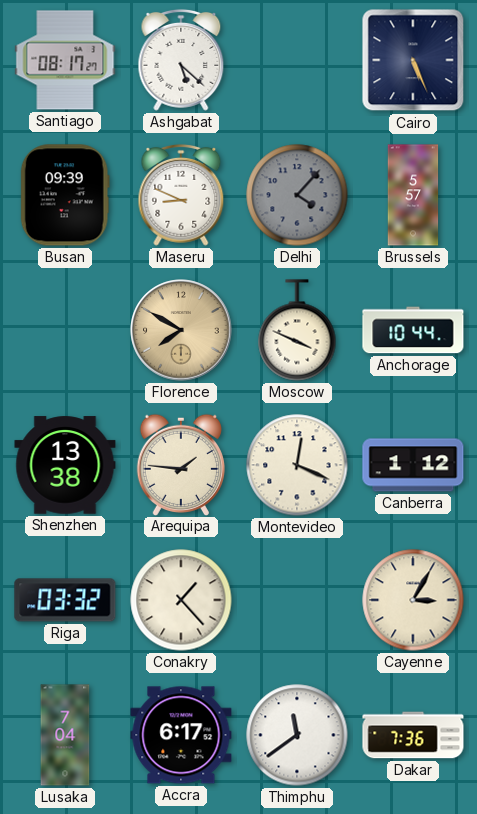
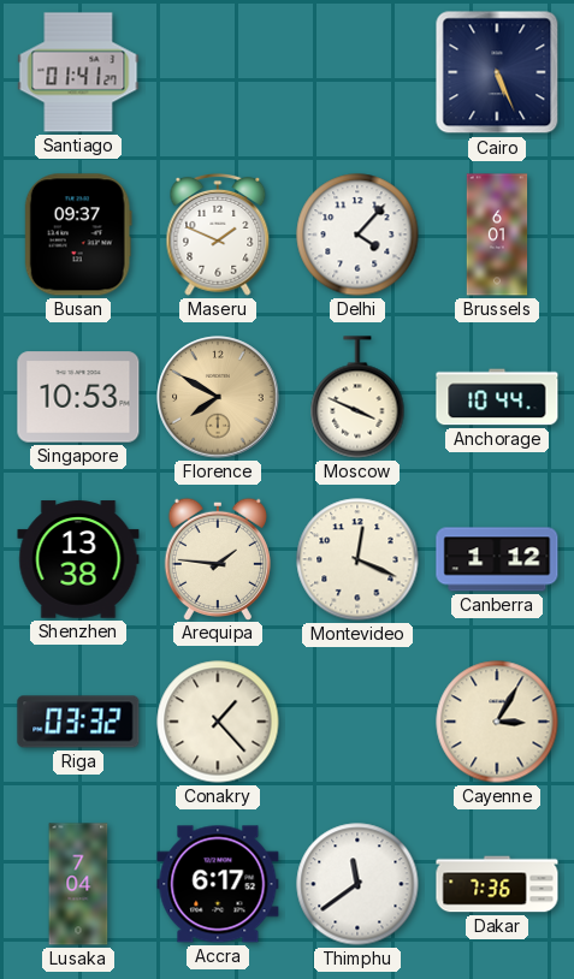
Santiago: 08:17 -> 01:41
Ashgabat: 5:22 -> none
Busan: 09:39 -> 09:37
Maseru: 8:49 -> 1:49
Delhi dial: grey -> white
Brussels: 5:57 -> 6:01
Singapore: none -> 10:53
